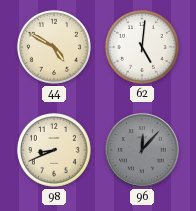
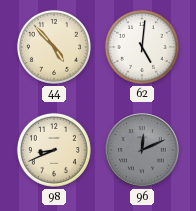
44: 4:50 -> 4:53
96: 12:07 -> 12:11
